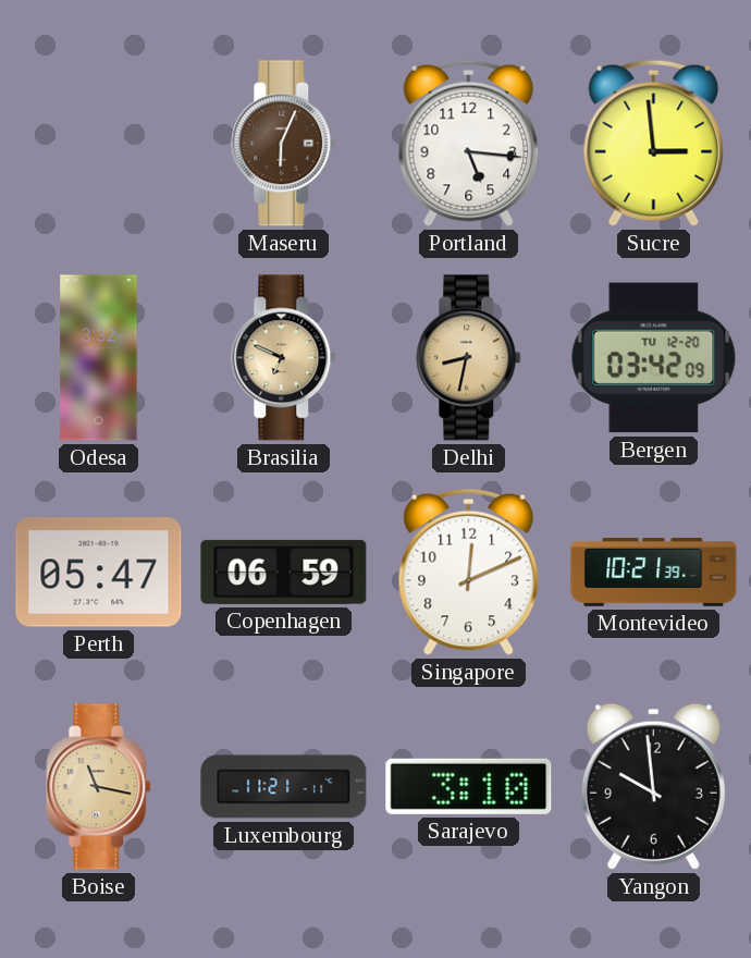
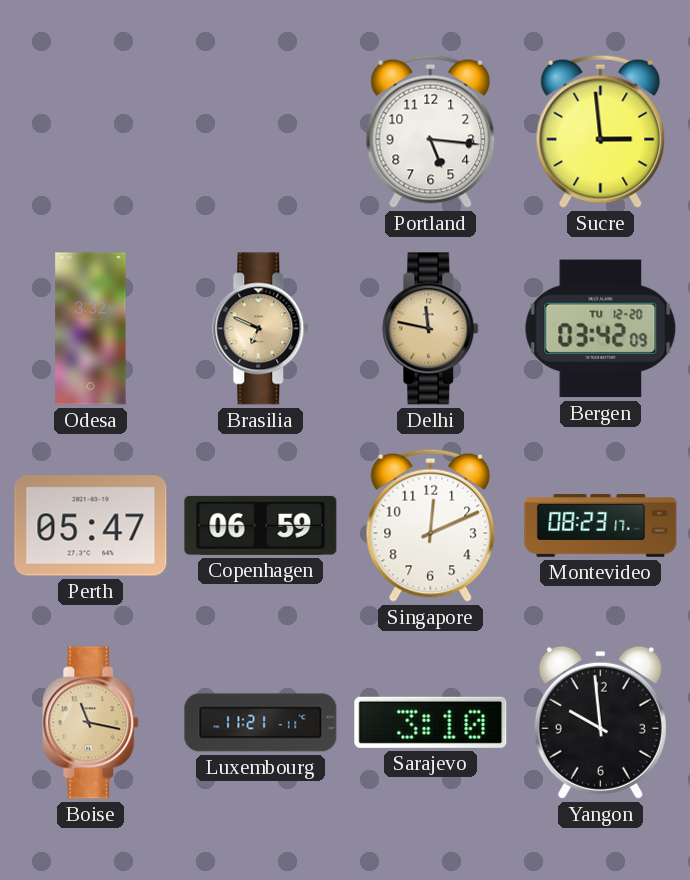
Maseru: 6:04 -> none
Delhi: 8:32 -> 11:47
Montevideo: 10:21 -> 08:23
